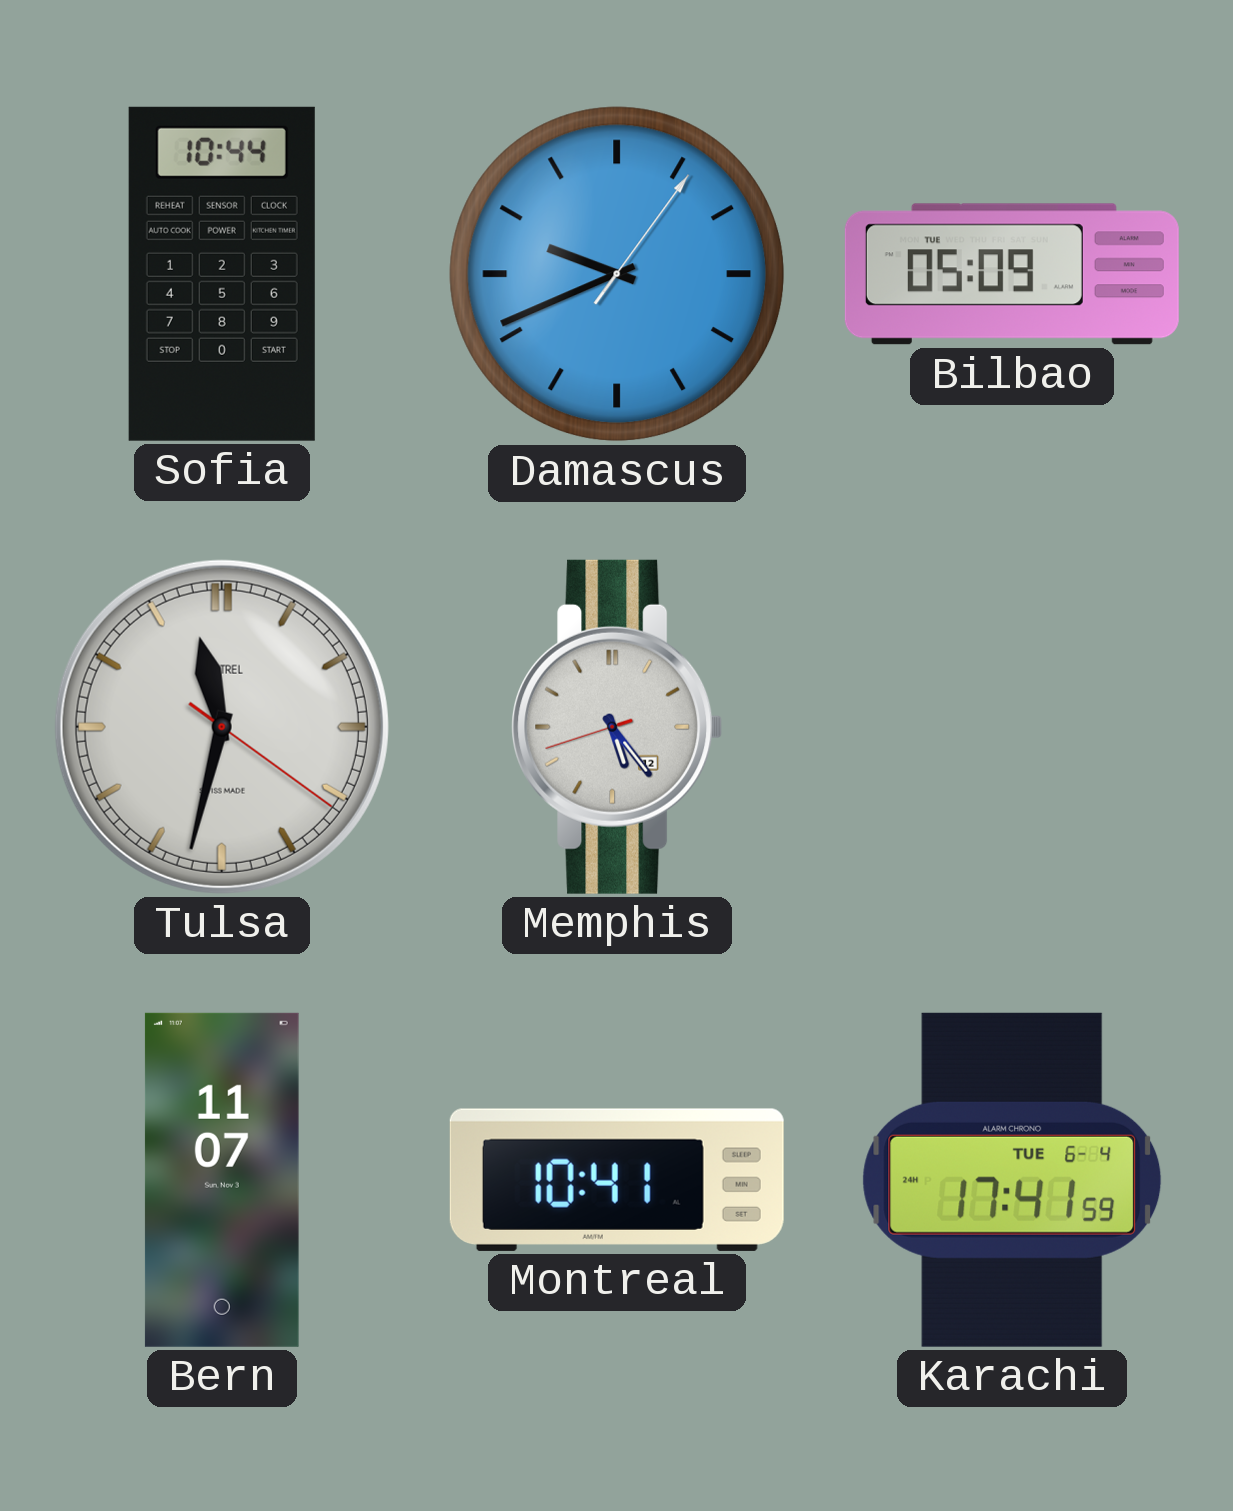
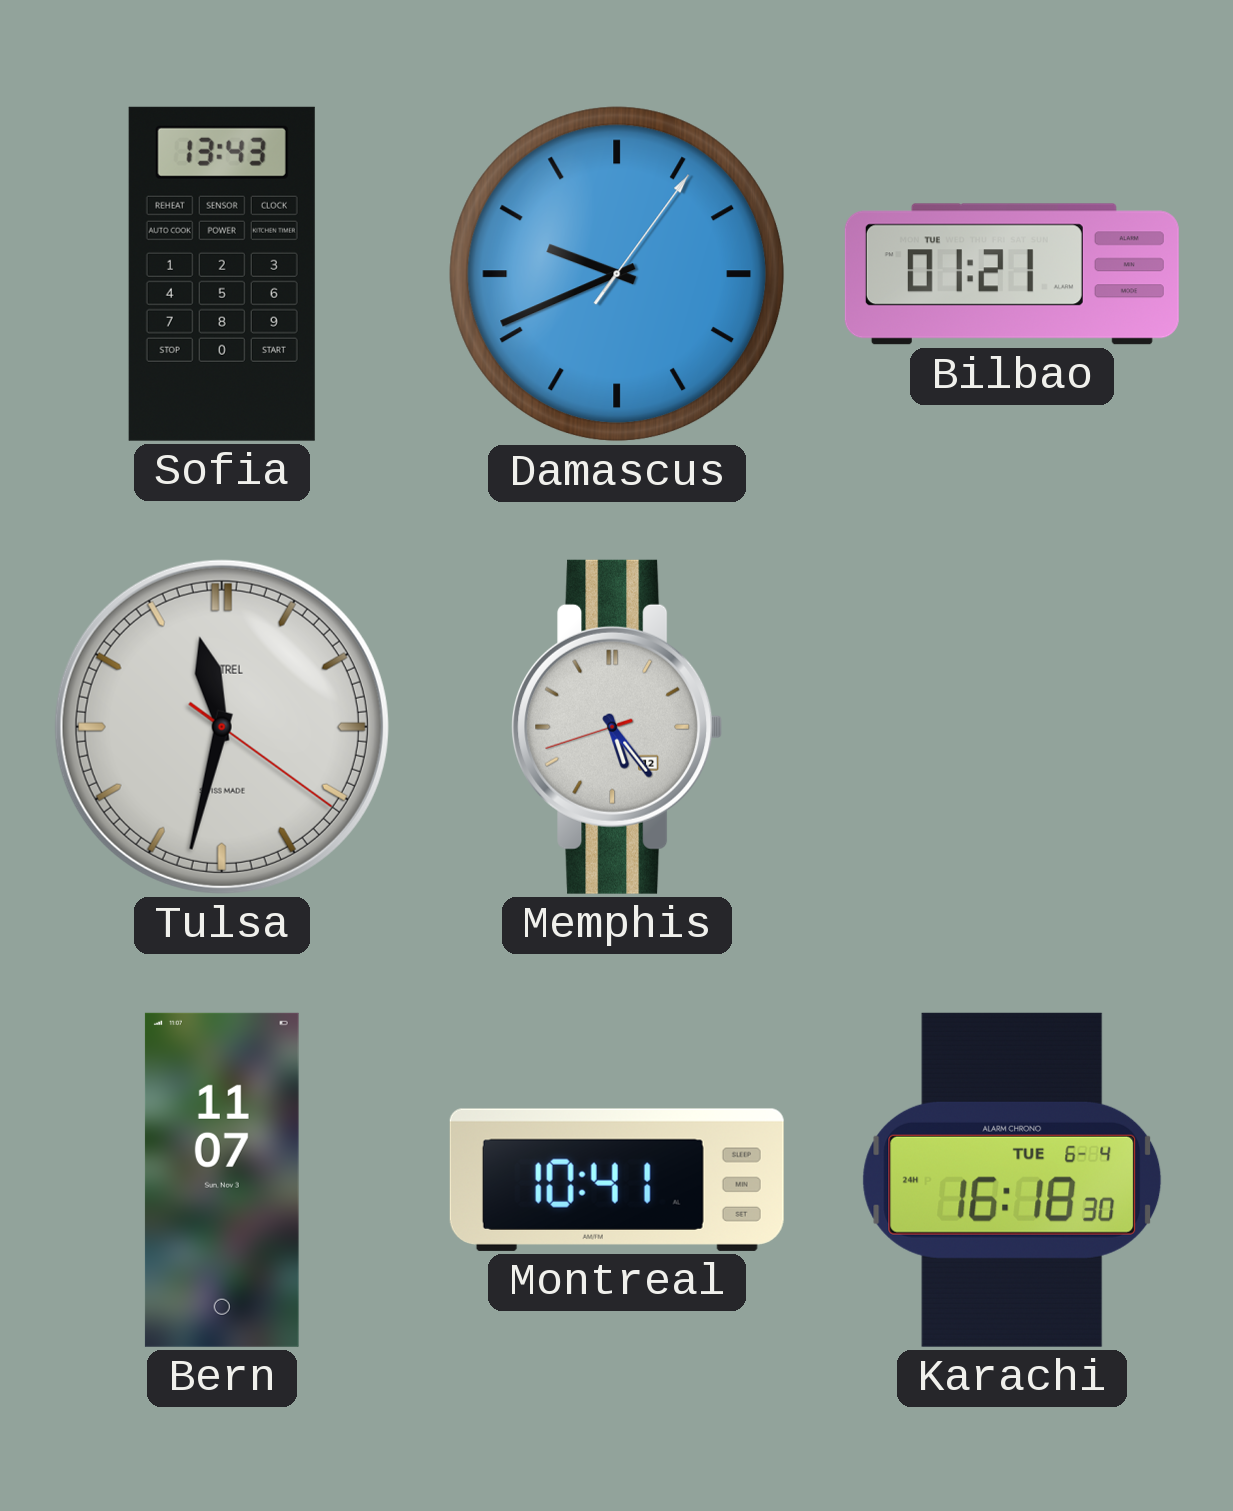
Sofia: 10:44 -> 13:43
Bilbao: 05:09 -> 01:21
Karachi: 17:41 -> 16:18
